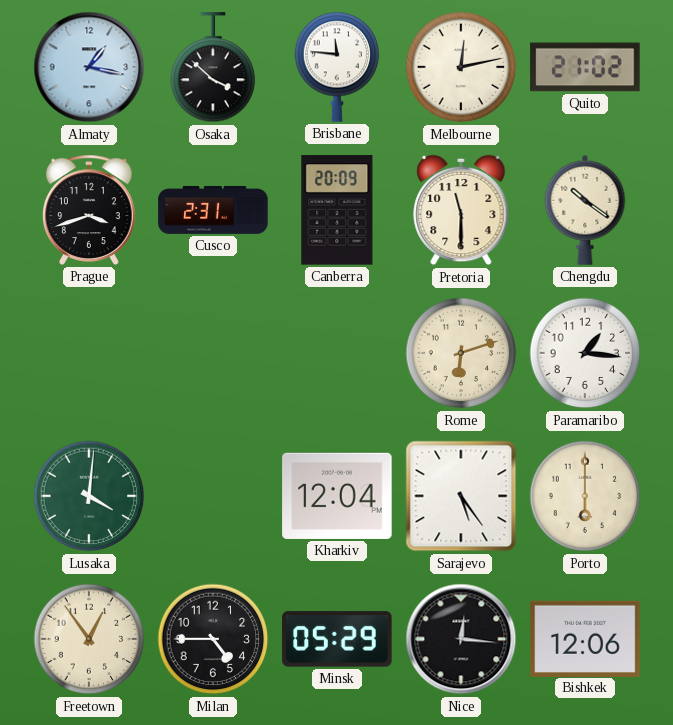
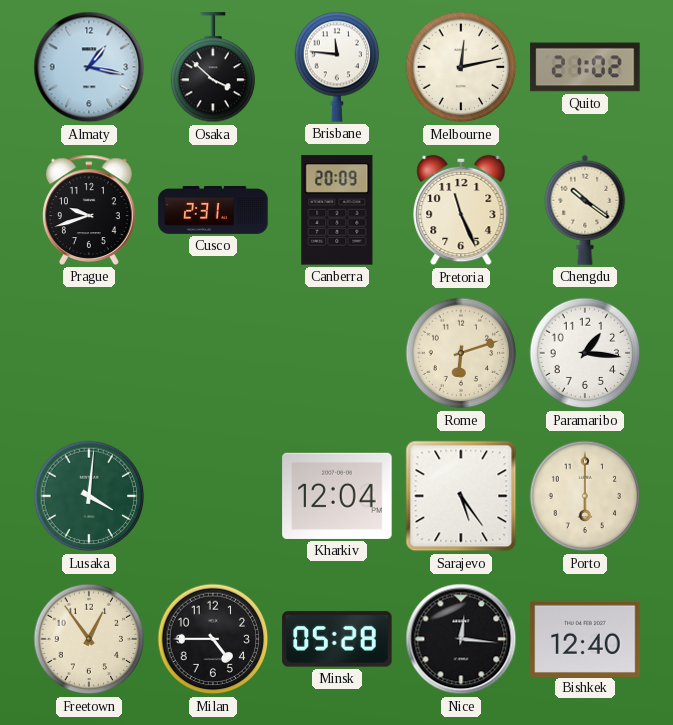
Prague: 3:42 -> 9:42
Pretoria: 11:30 -> 11:26
Minsk: 05:29 -> 05:28
Bishkek: 12:06 -> 12:40
